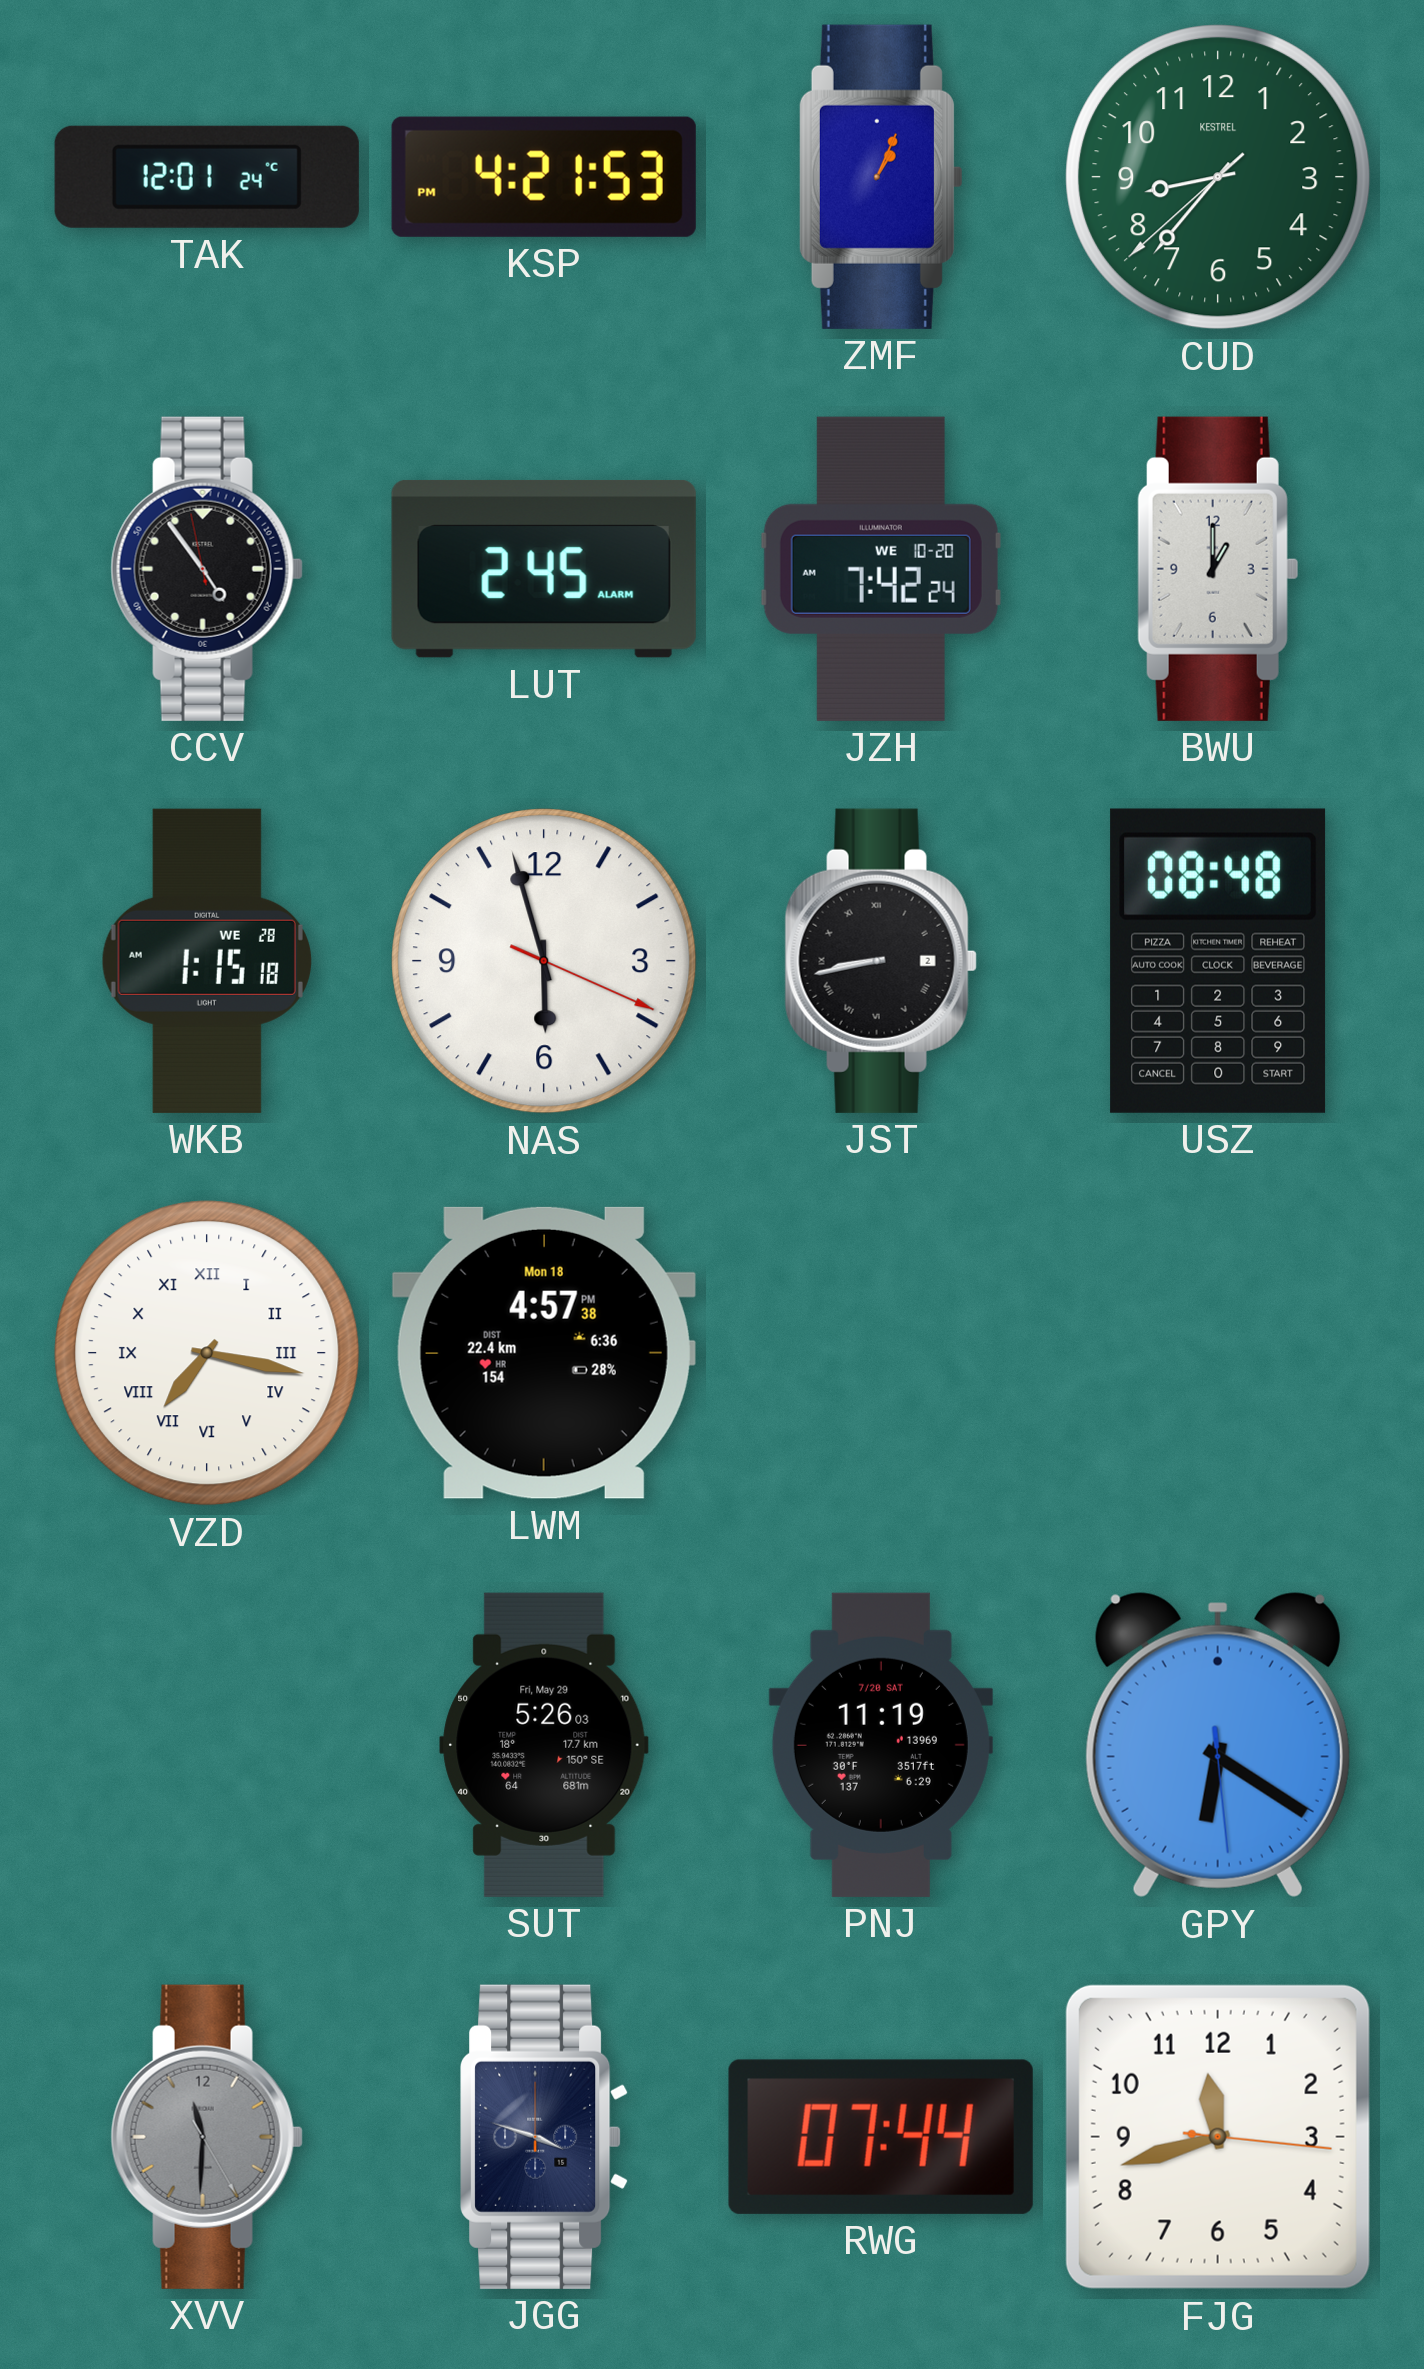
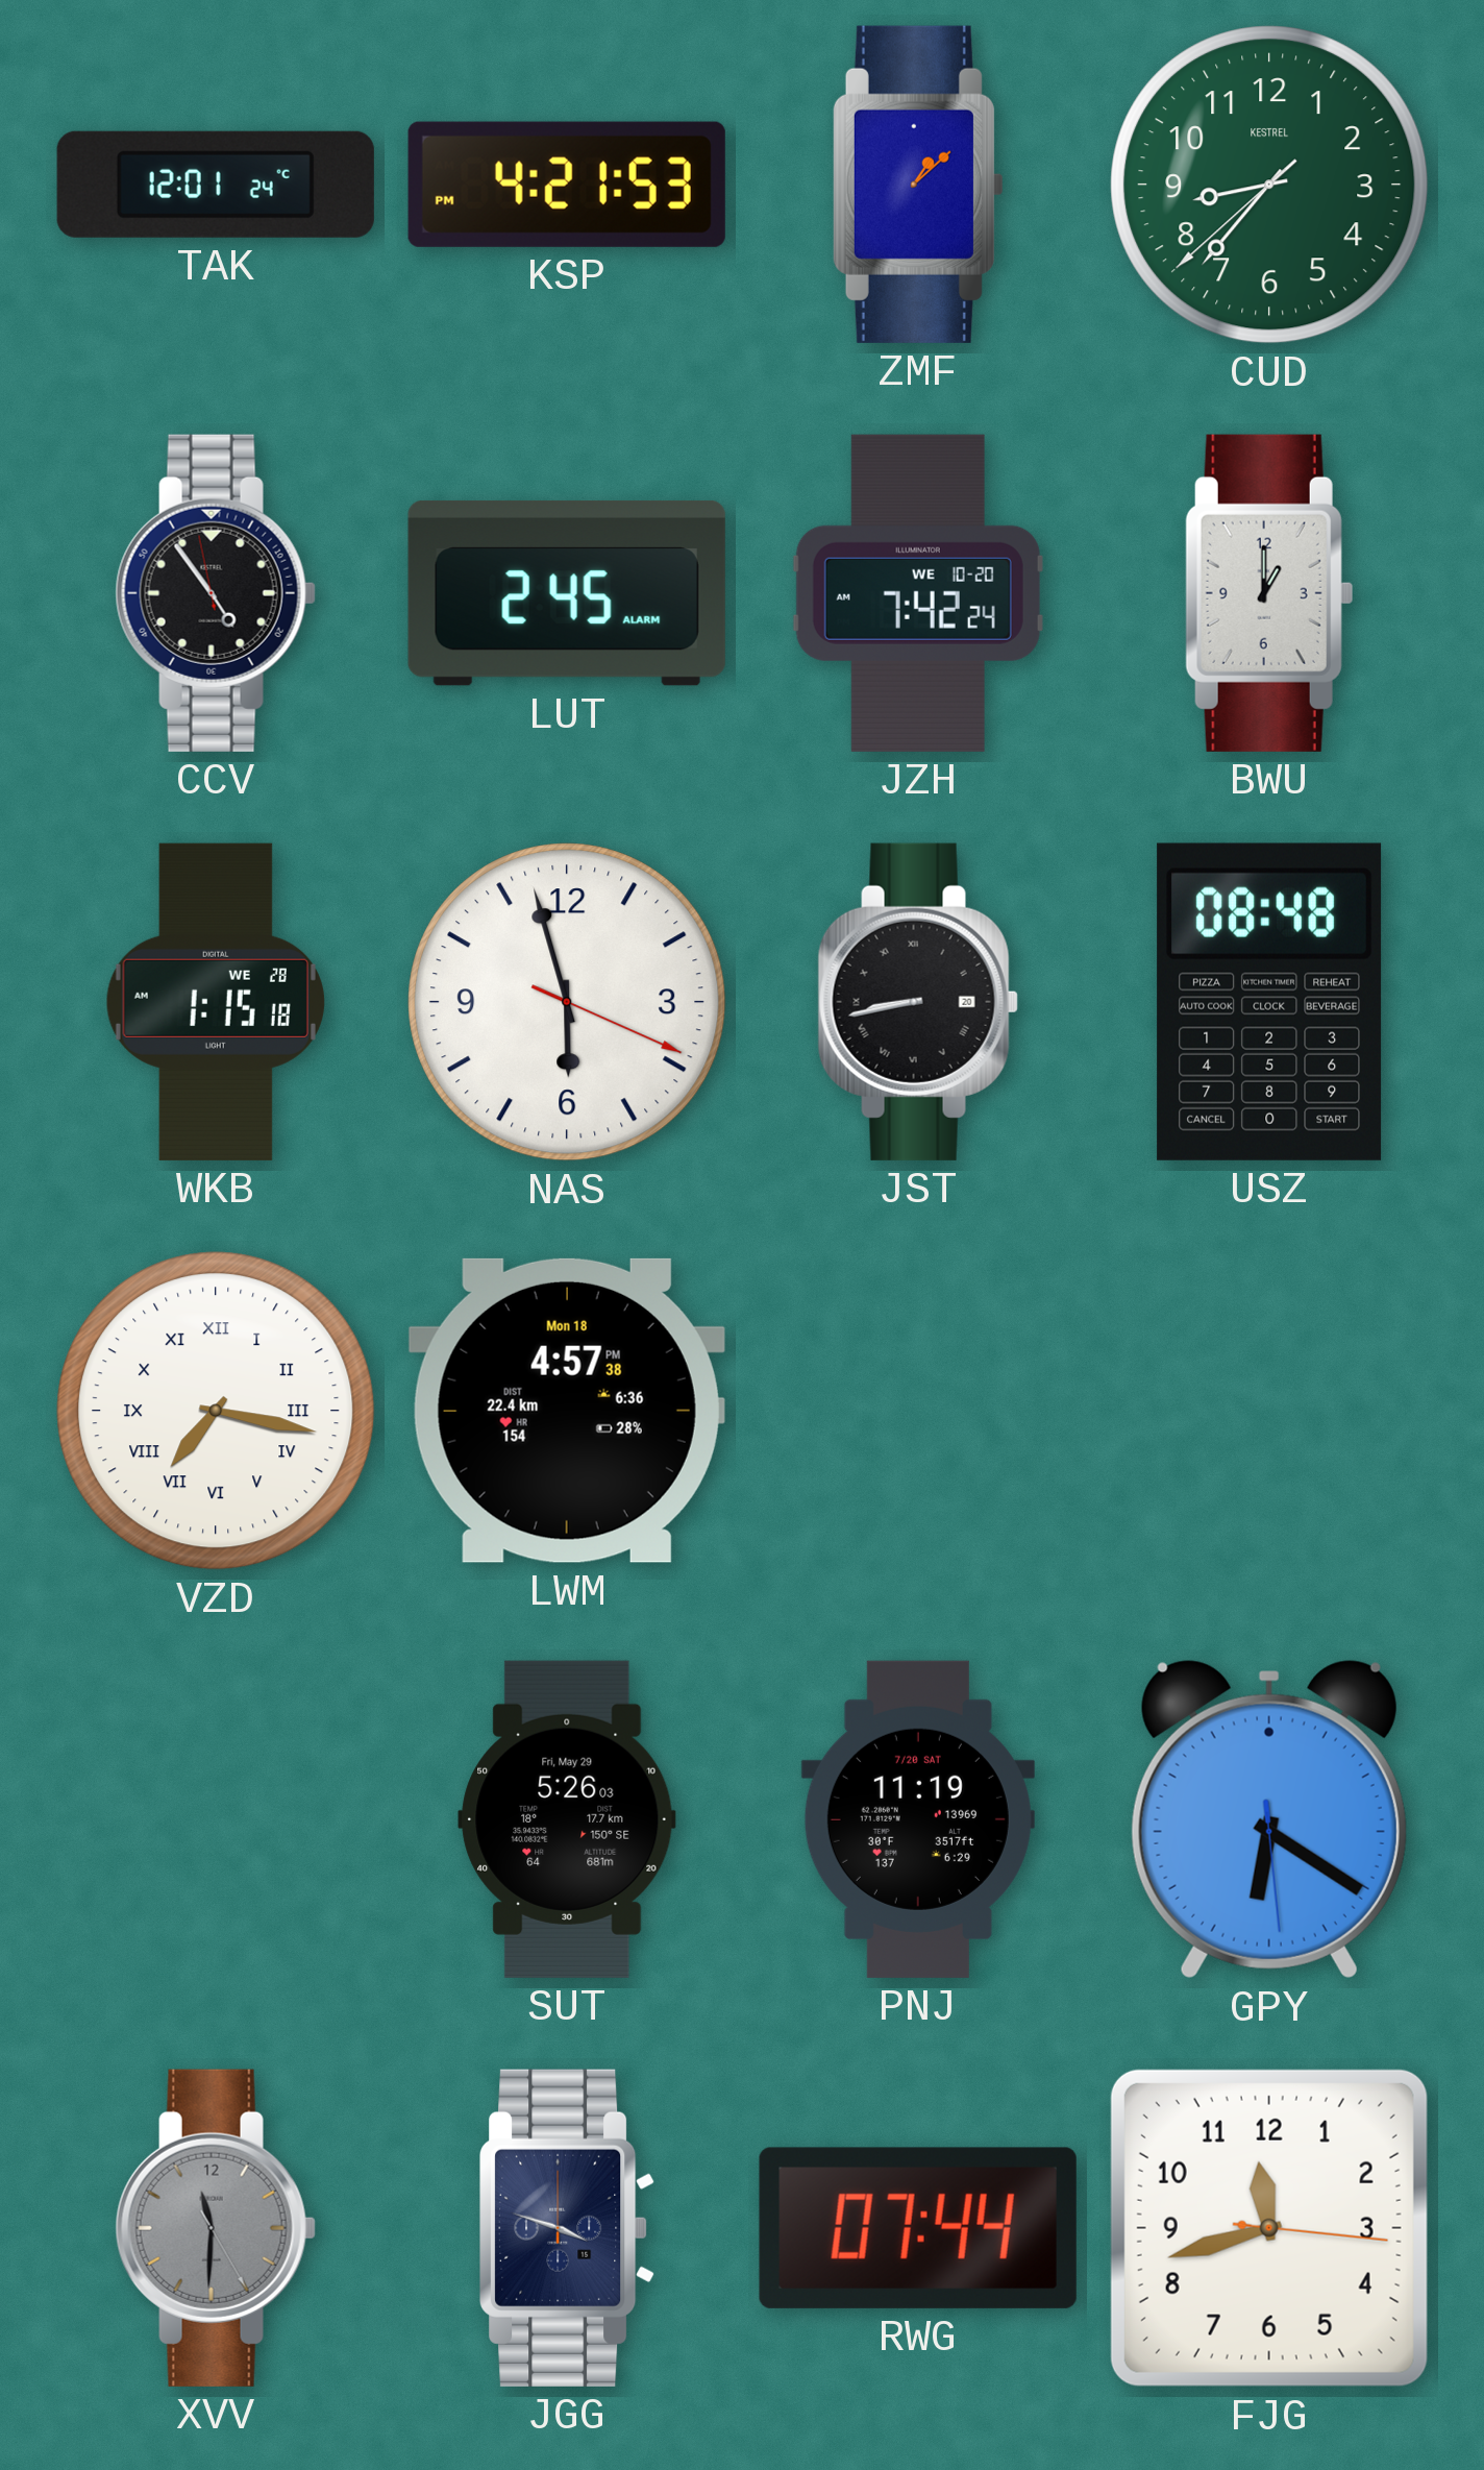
ZMF: 1:04 -> 1:08
JST date: 2 -> 20
